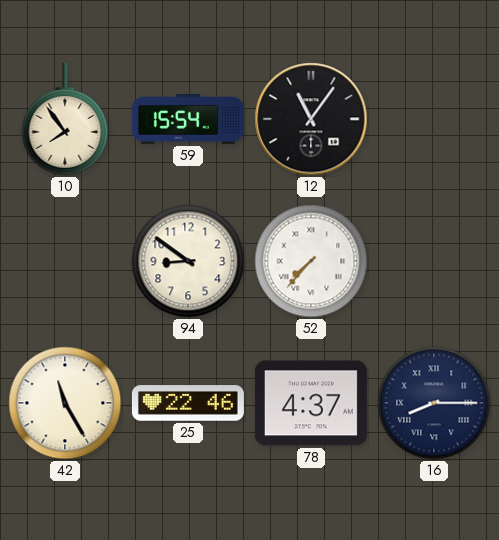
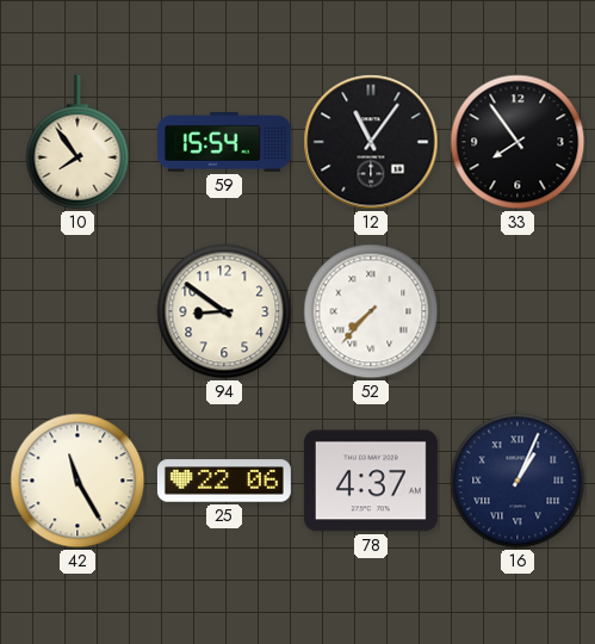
33: none -> 7:54
25: 22:46 -> 22:06
16: 8:15 -> 1:04
